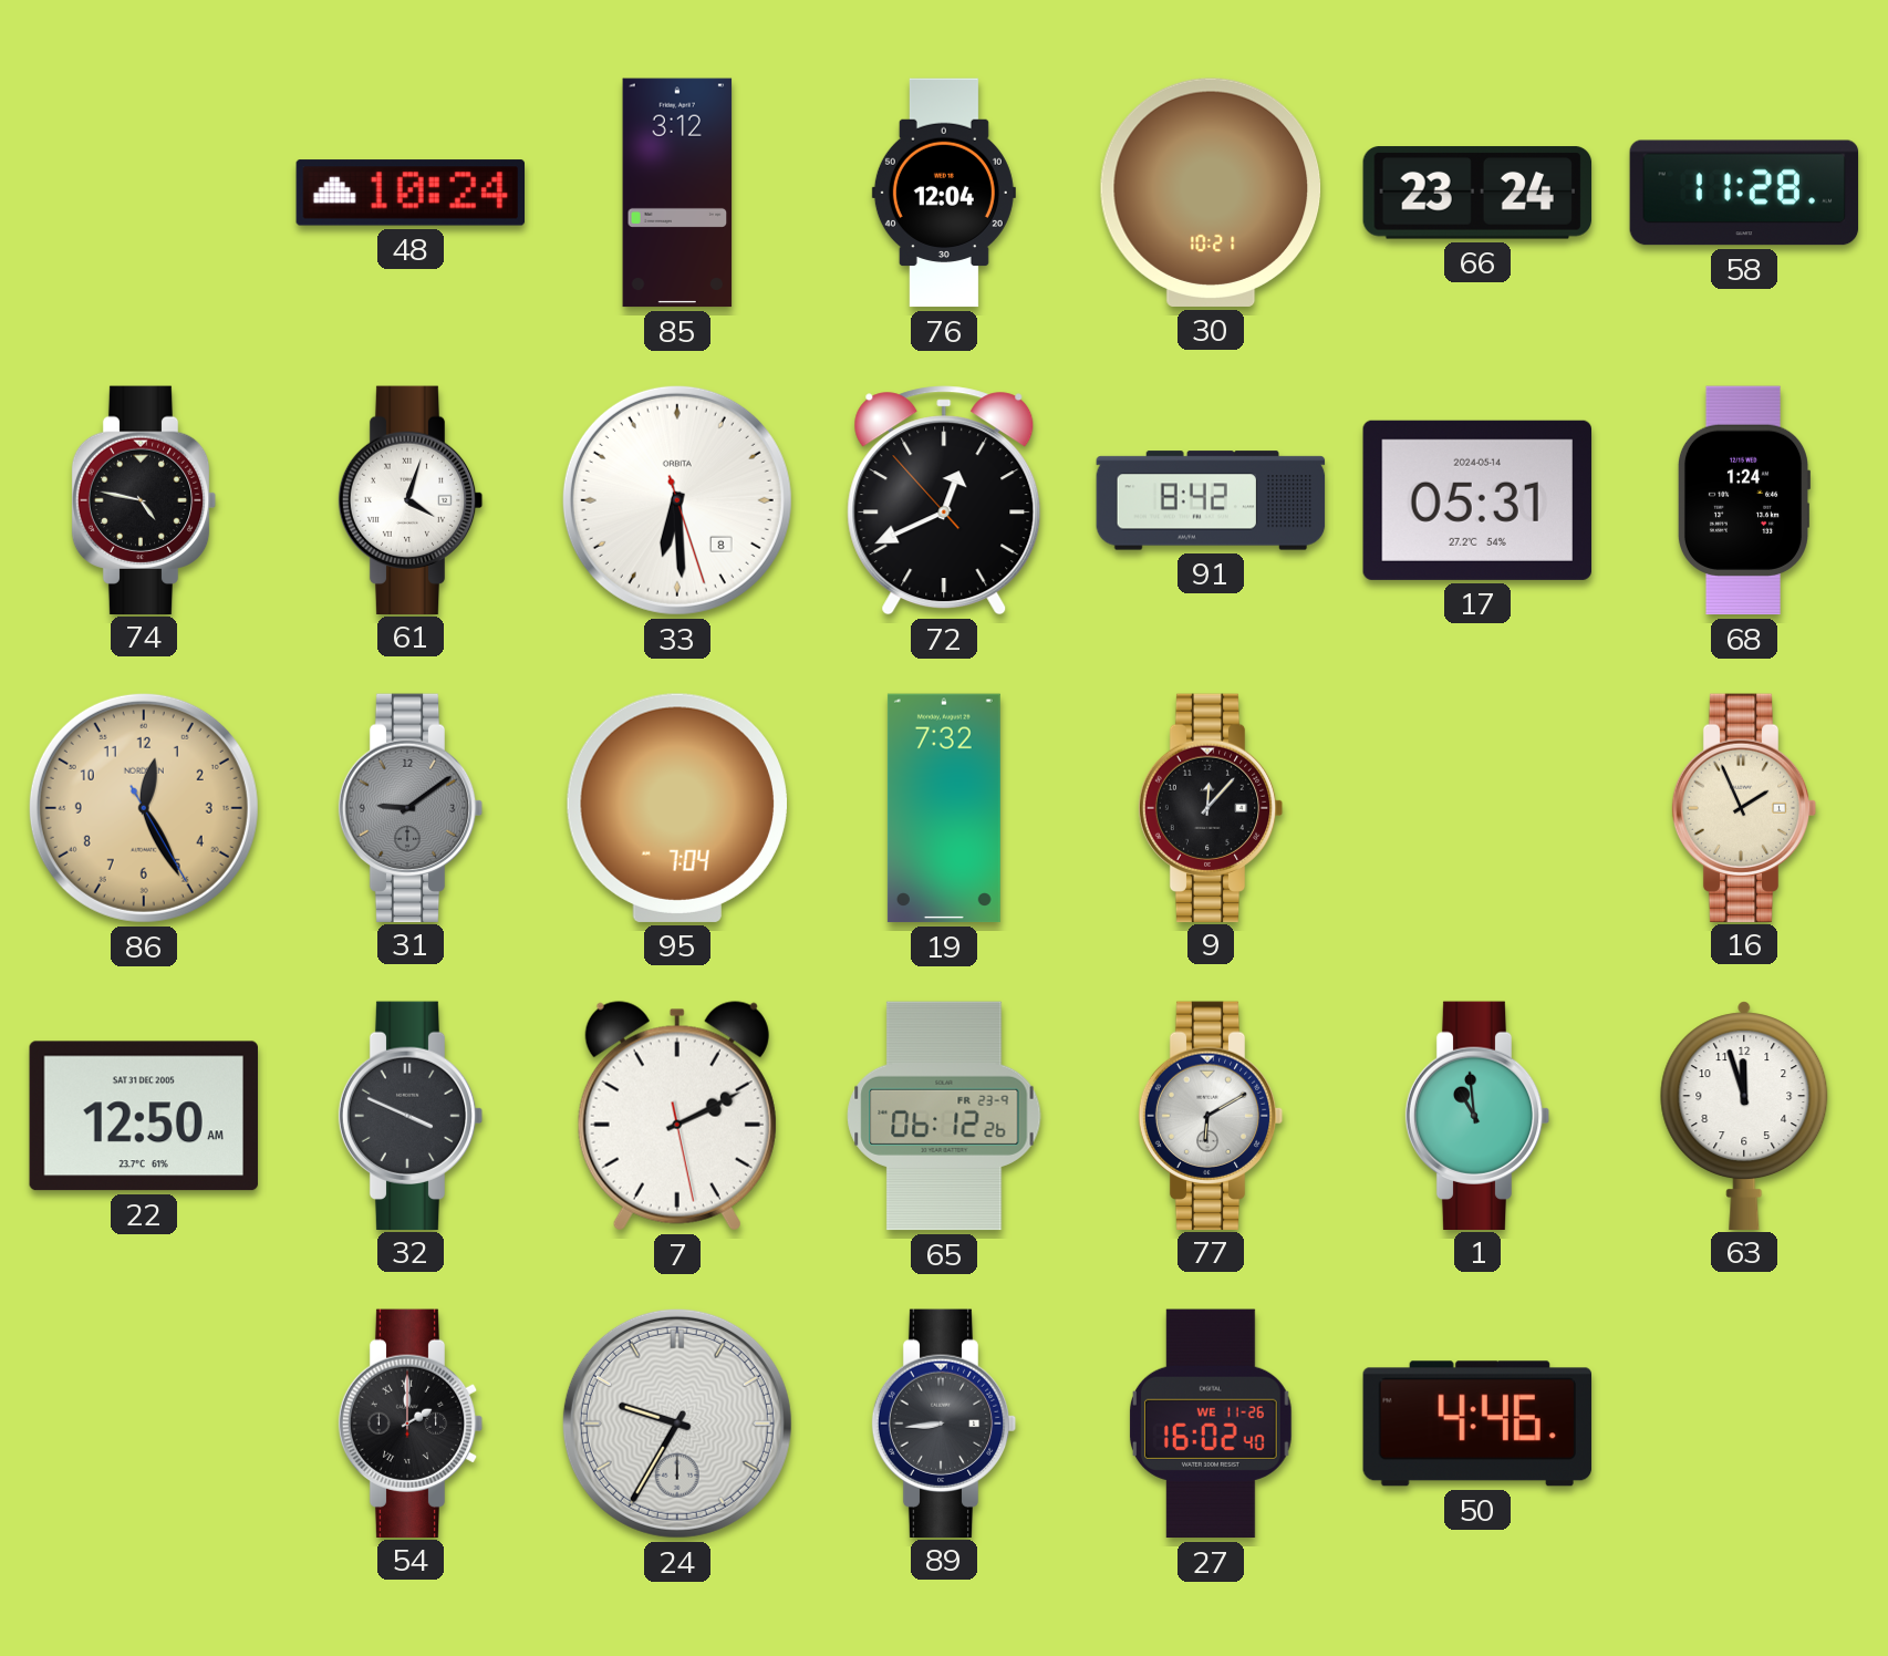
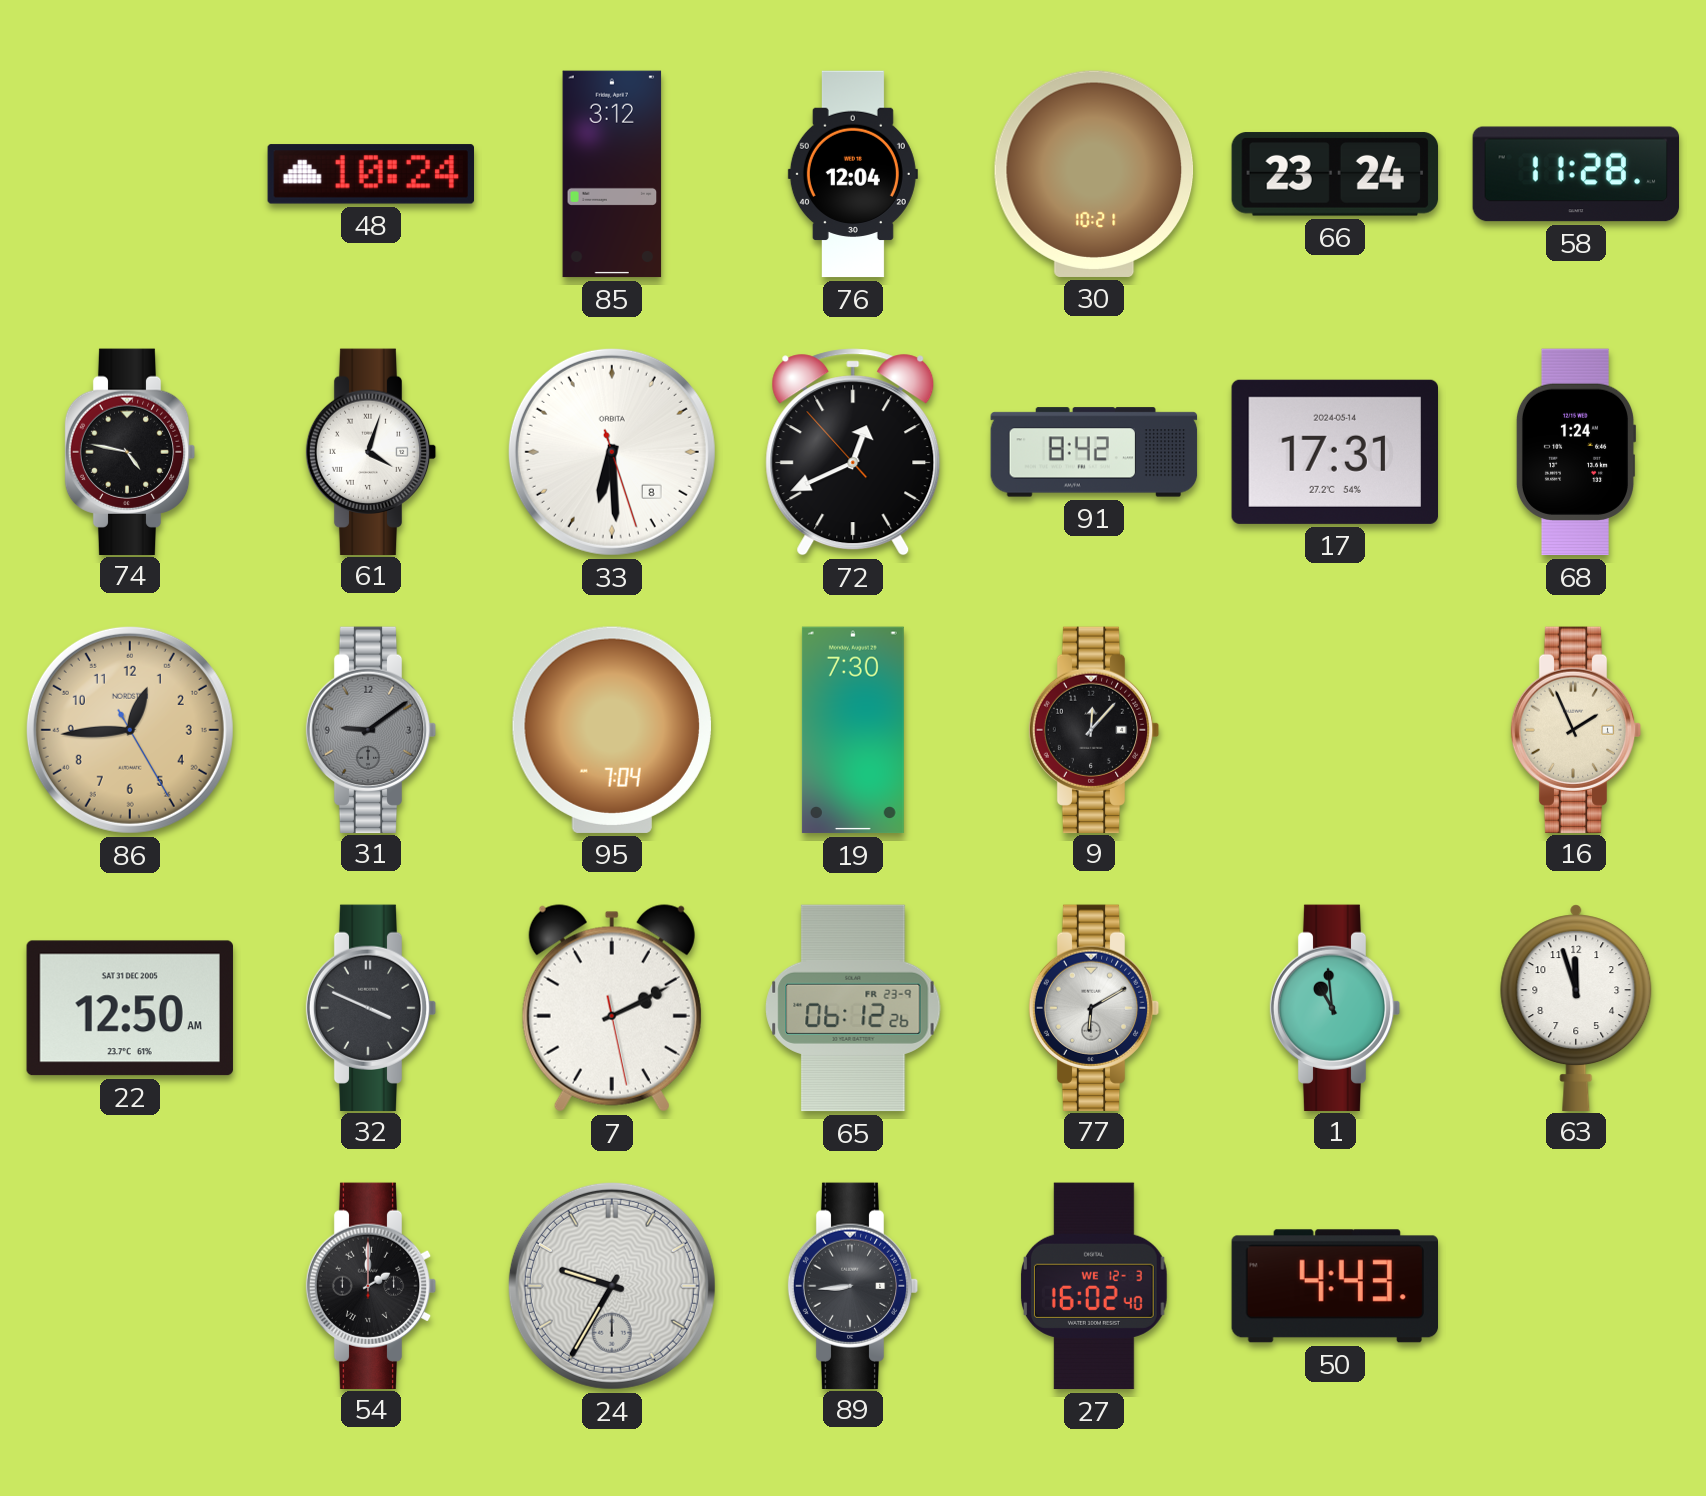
17: 05:31 -> 17:31
86: 12:25 -> 12:44
19: 7:32 -> 7:30
27 date: WE 11-26 -> WE 12-3
50: 4:46 -> 4:43
